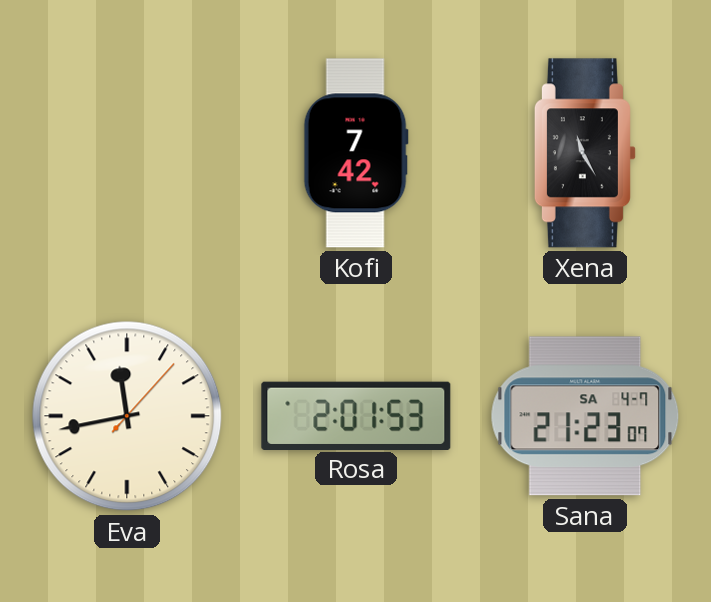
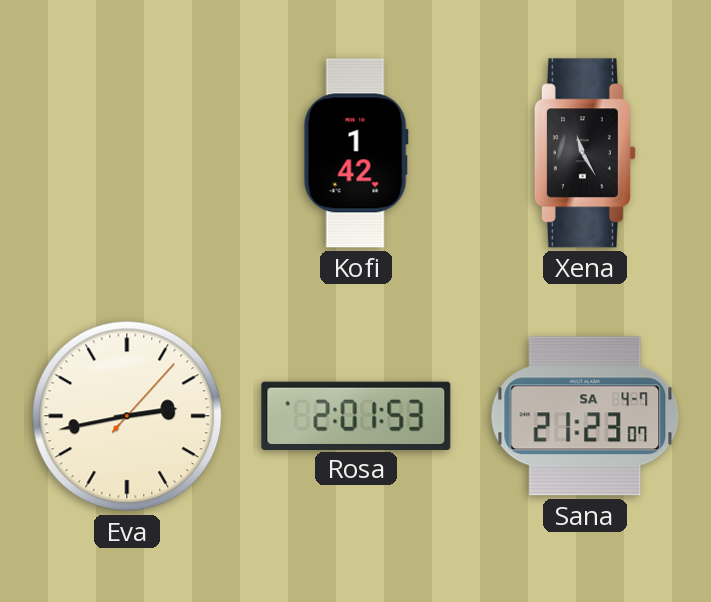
Kofi: 7:42 -> 1:42
Eva: 11:43 -> 2:43
